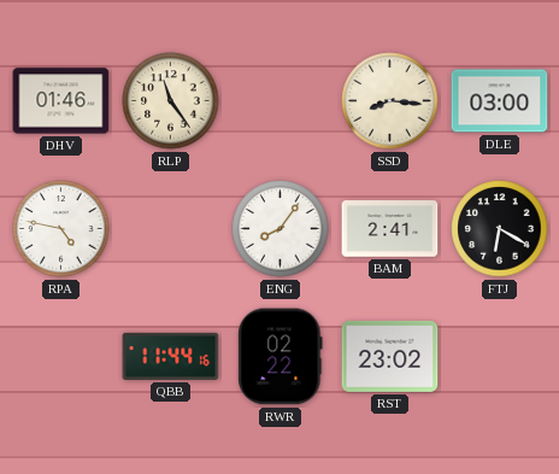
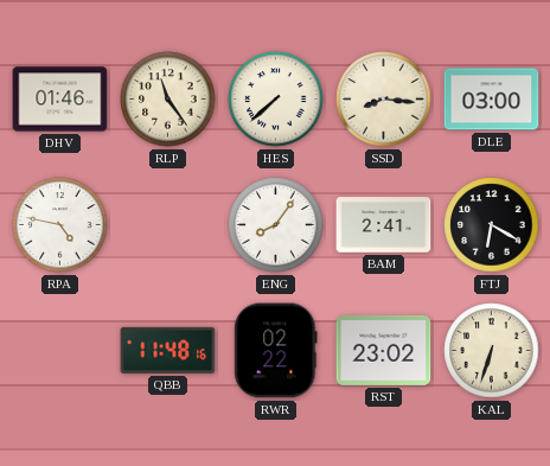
HES: none -> 7:38
QBB: 11:44 -> 11:48
KAL: none -> 6:33
